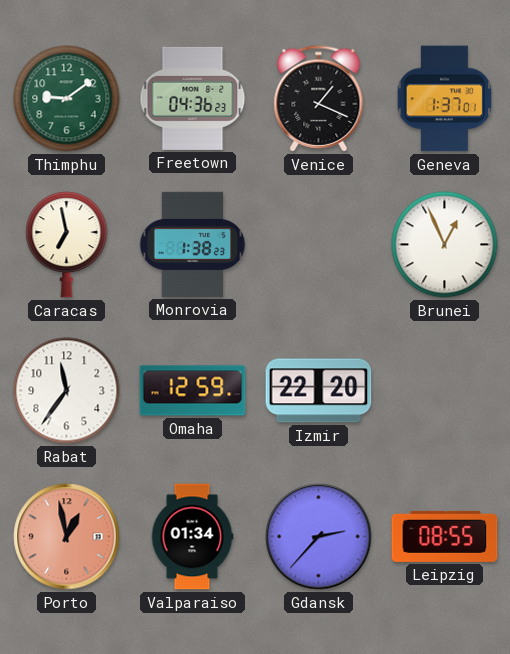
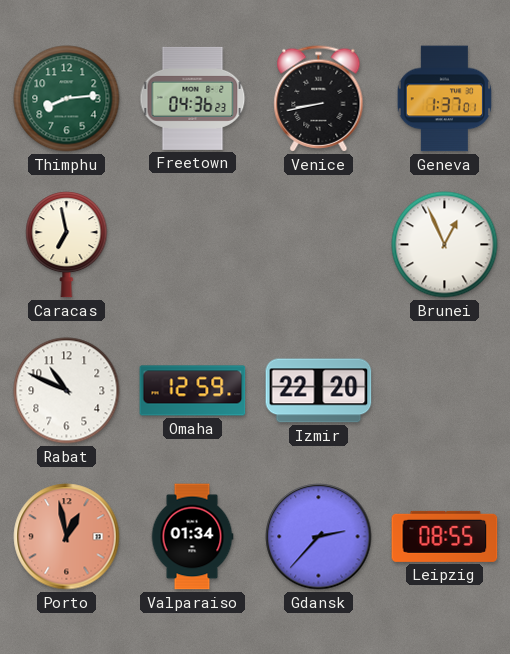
Thimphu: 9:09 -> 8:14
Venice: 1:19 -> 8:43
Monrovia: 1:38 -> none
Rabat: 11:36 -> 10:49
